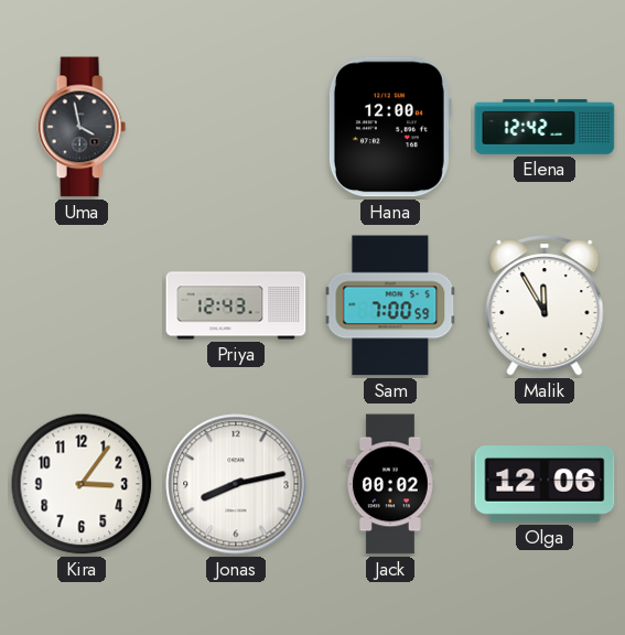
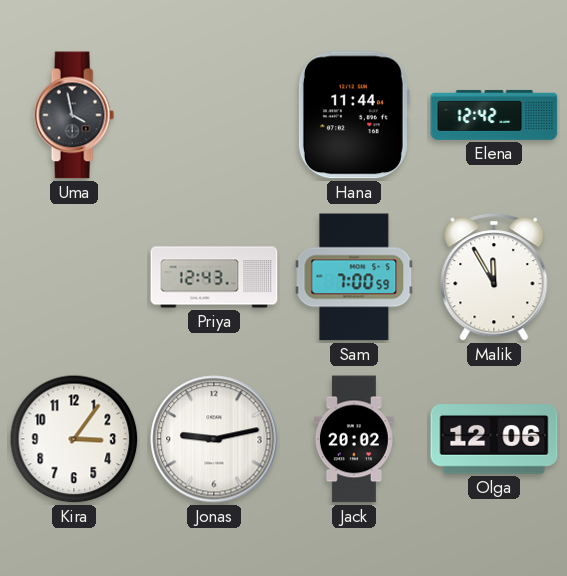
Hana: 12:00 -> 11:44
Jonas: 8:13 -> 9:13
Jack: 00:02 -> 20:02
